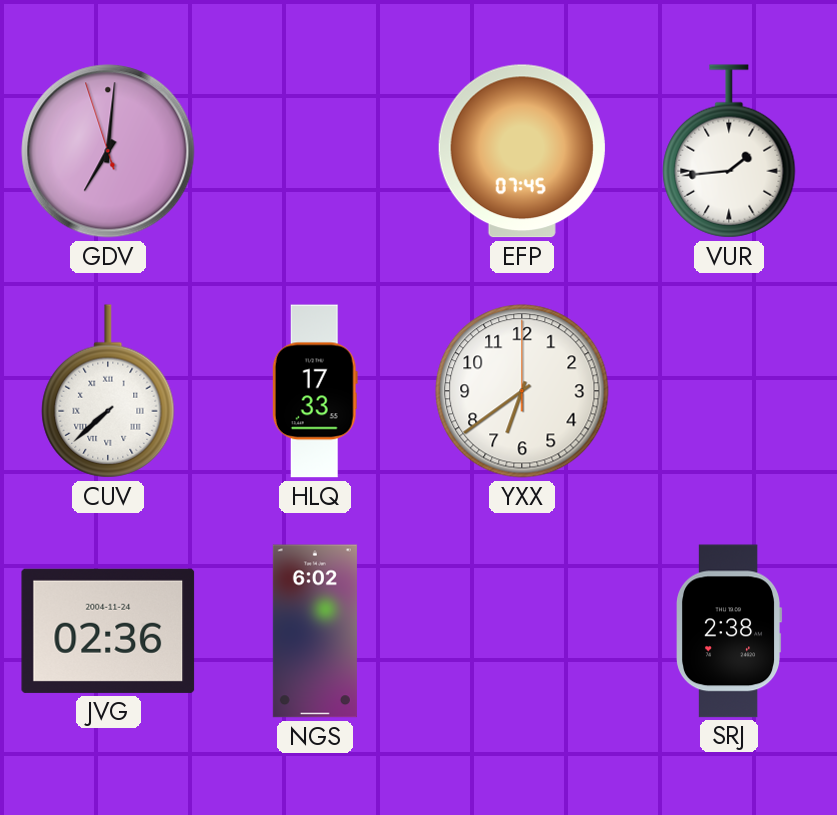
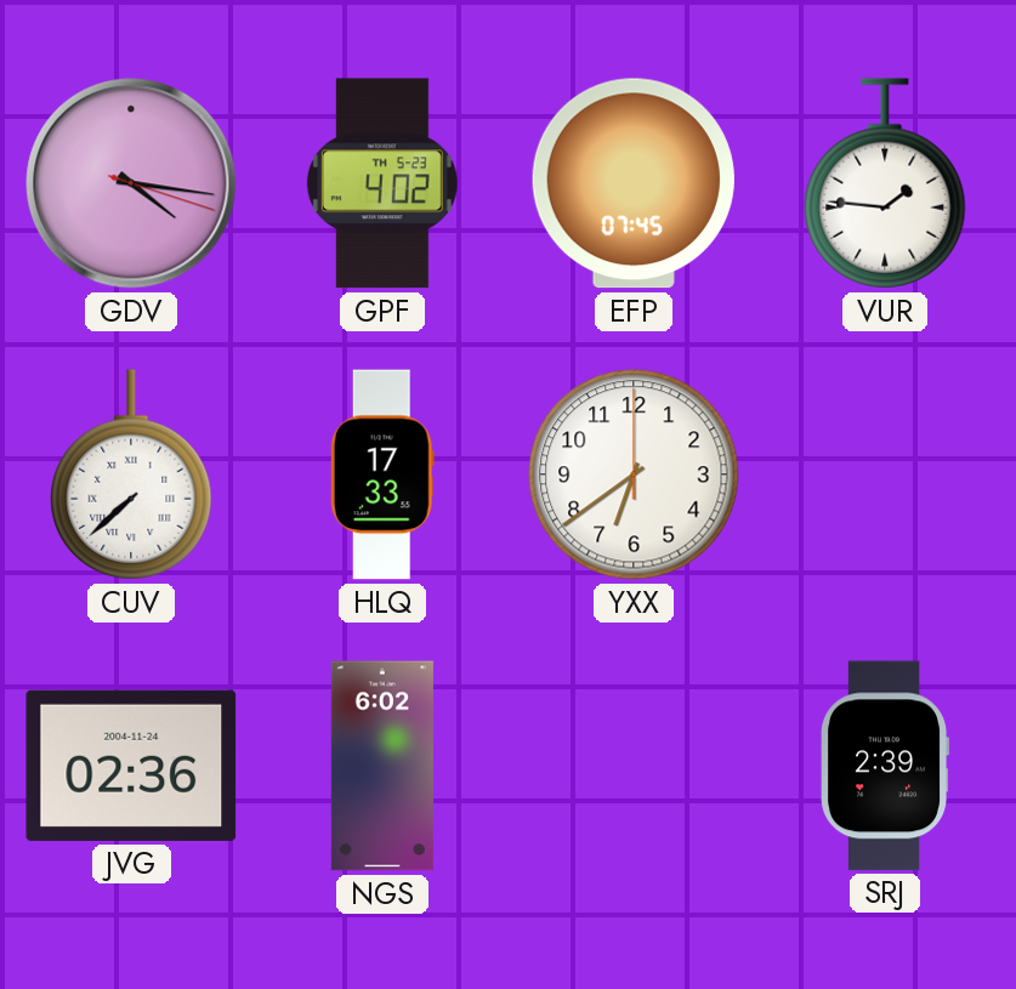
GDV: 7:00 -> 4:16
GPF: none -> 4:02
VUR: 1:44 -> 1:46
SRJ: 2:38 -> 2:39
